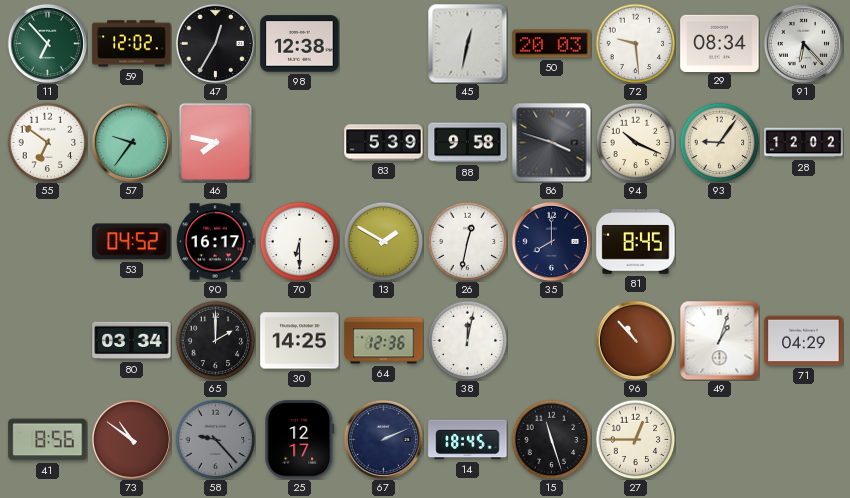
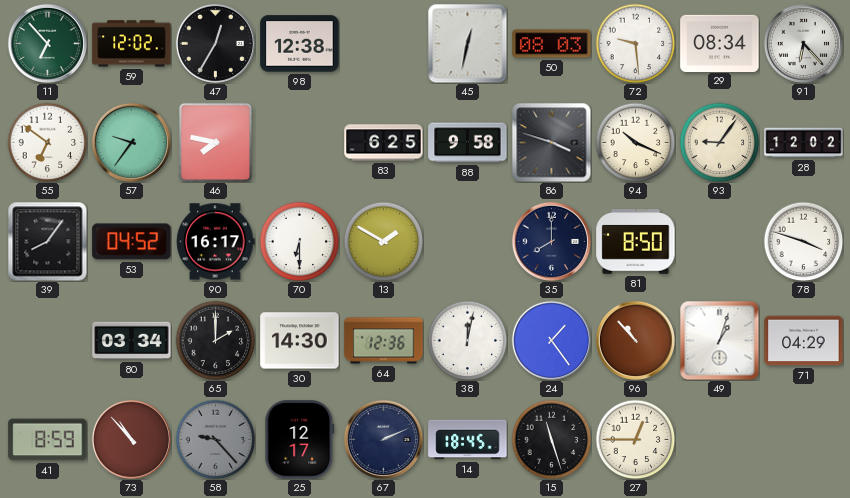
50: 20:03 -> 08:03
83: 5:39 -> 6:25
39: none -> 8:06
26: 12:32 -> none
81: 8:45 -> 8:50
78: none -> 3:48
30: 14:25 -> 14:30
24: none -> 1:24
41: 8:56 -> 8:59
73: 10:51 -> 10:53
